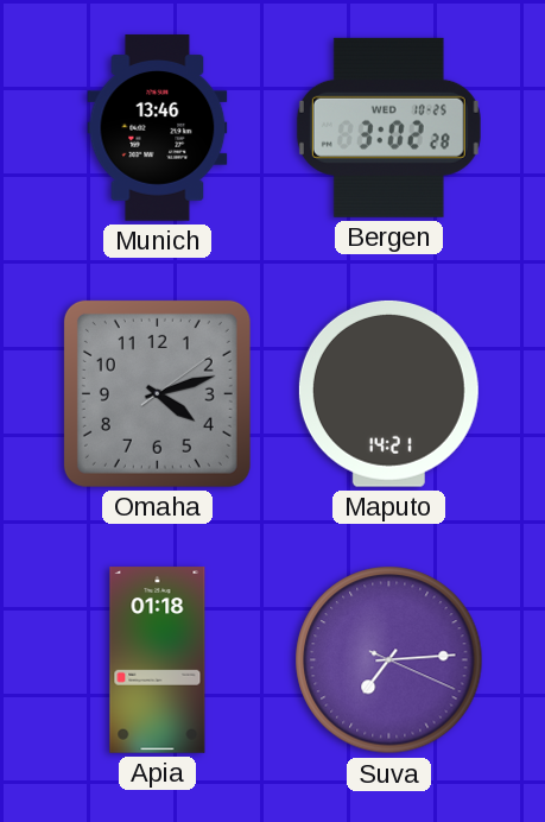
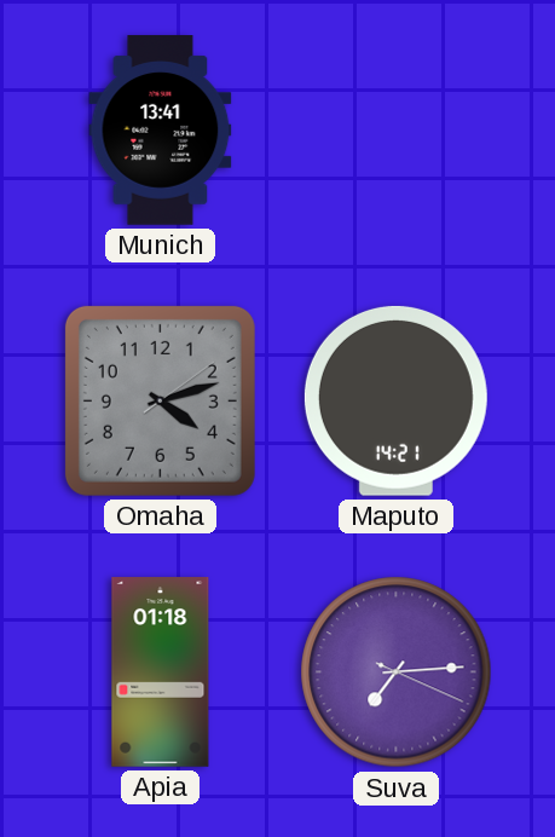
Munich: 13:46 -> 13:41
Bergen: 3:02 -> none
